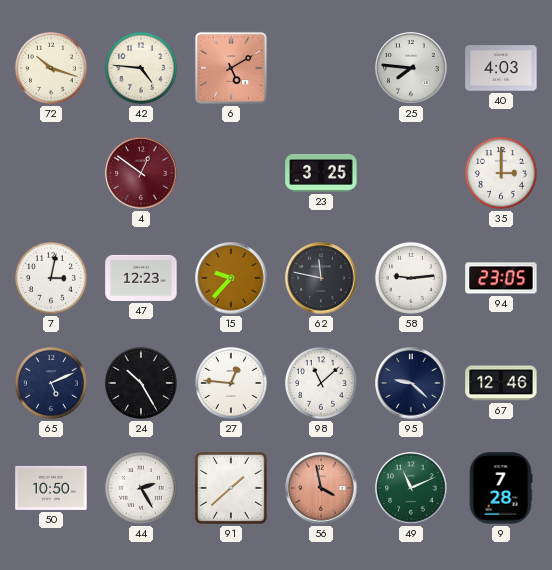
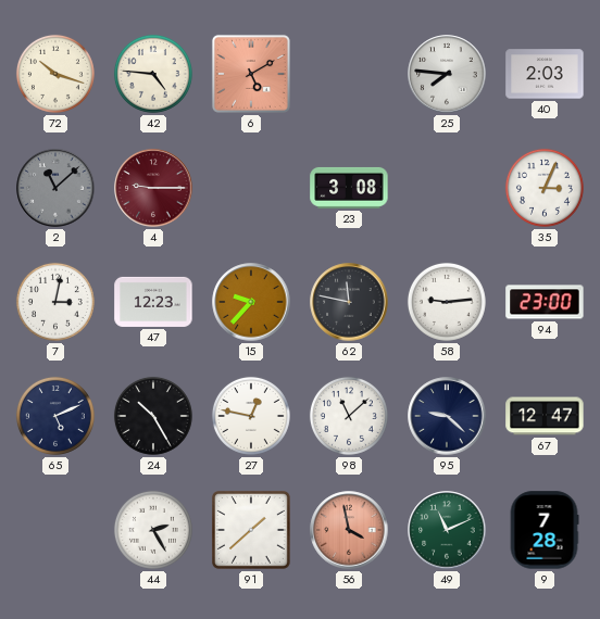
40: 4:03 -> 2:03
2: none -> 11:08
4: 12:51 -> 9:15
23: 3:25 -> 3:08
35: 3:00 -> 3:04
94: 23:05 -> 23:00
27: 12:46 -> 12:47
67: 12:46 -> 12:47
50: 10:50 -> none
